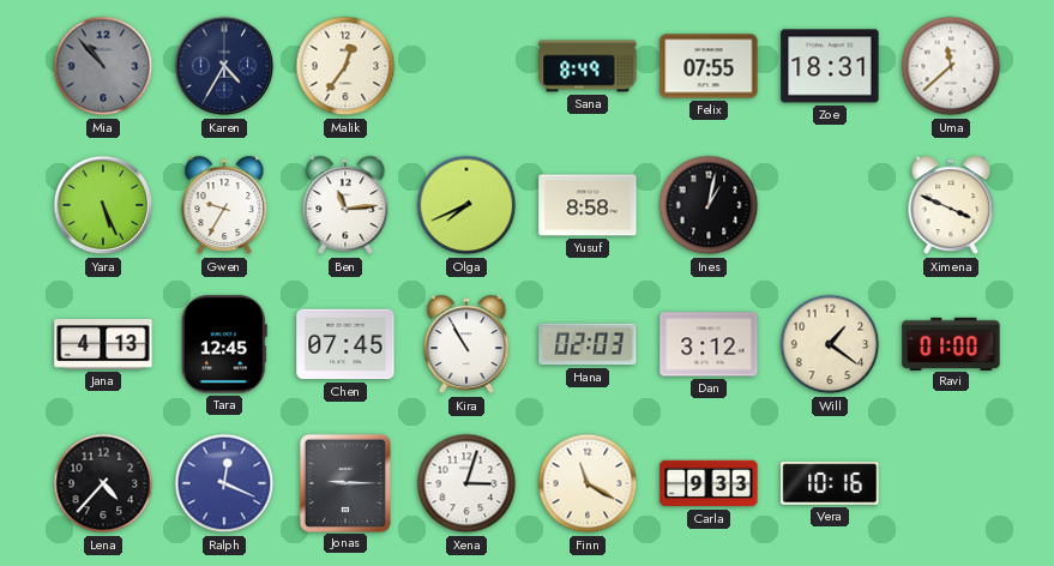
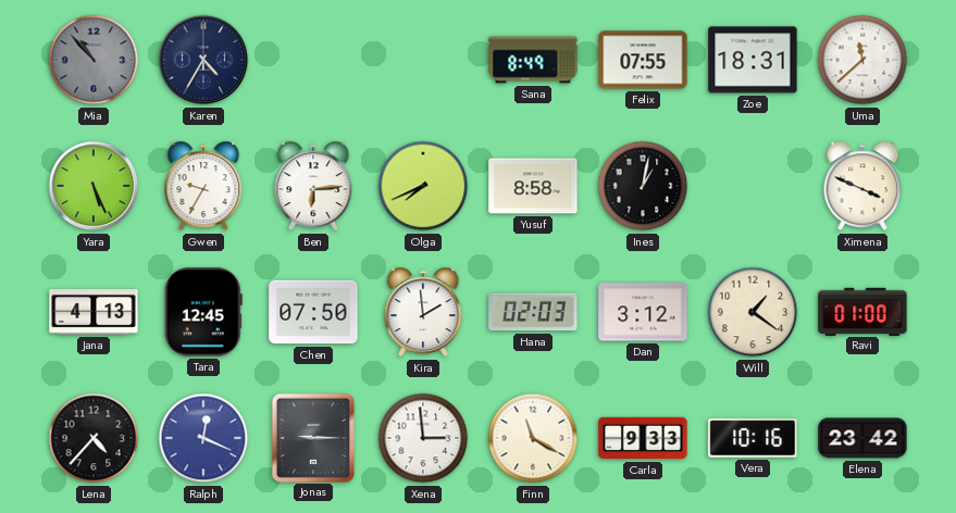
Malik: 12:36 -> none
Ben: 11:14 -> 6:14
Chen: 07:45 -> 07:50
Kira: 10:55 -> 1:59
Xena: 3:03 -> 2:59
Elena: none -> 23:42
